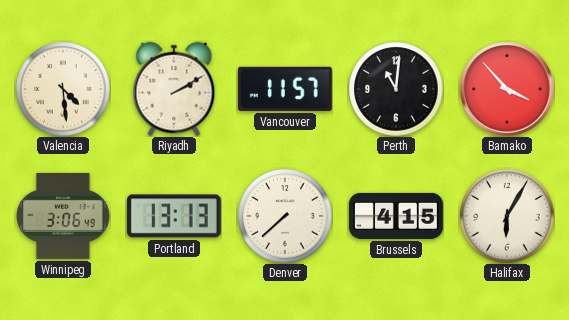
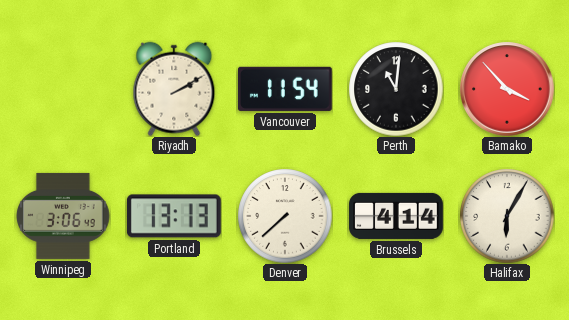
Valencia: 4:29 -> none
Vancouver: 11:57 -> 11:54
Brussels: 4:15 -> 4:14
